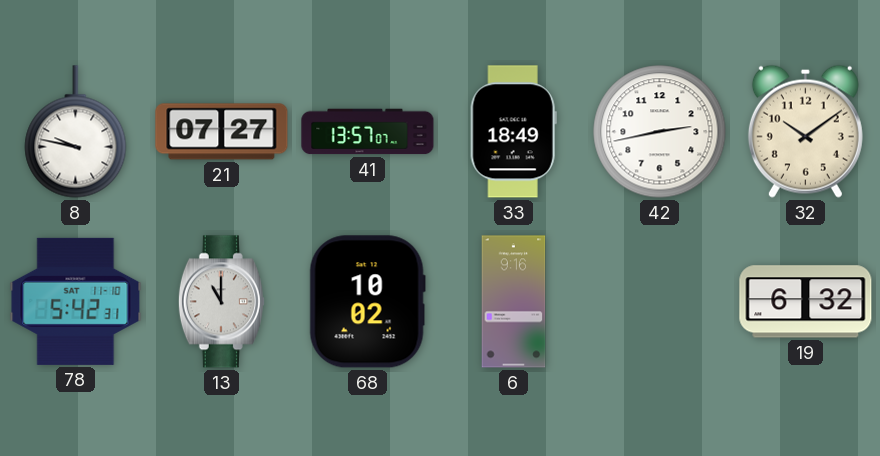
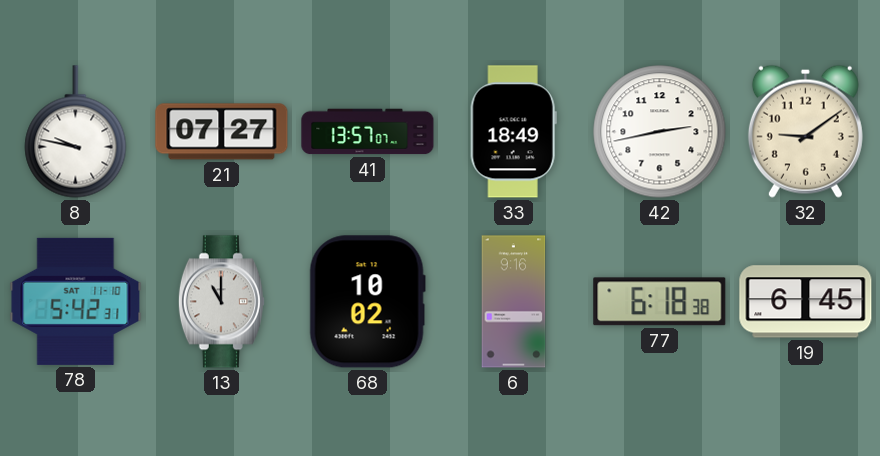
32: 10:09 -> 9:09
77: none -> 6:18
19: 6:32 -> 6:45
